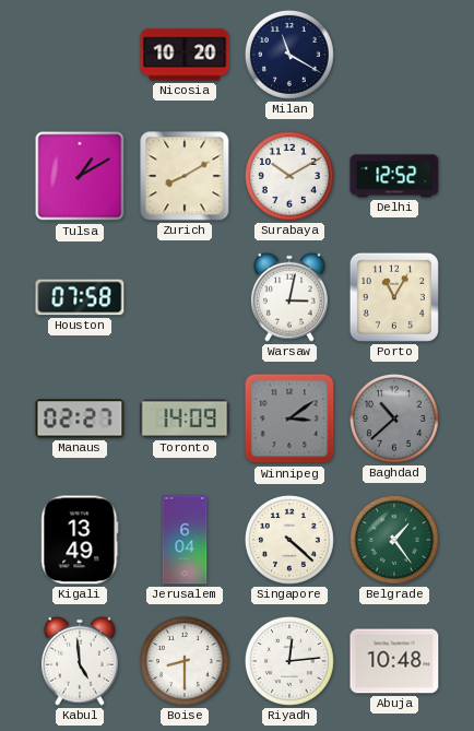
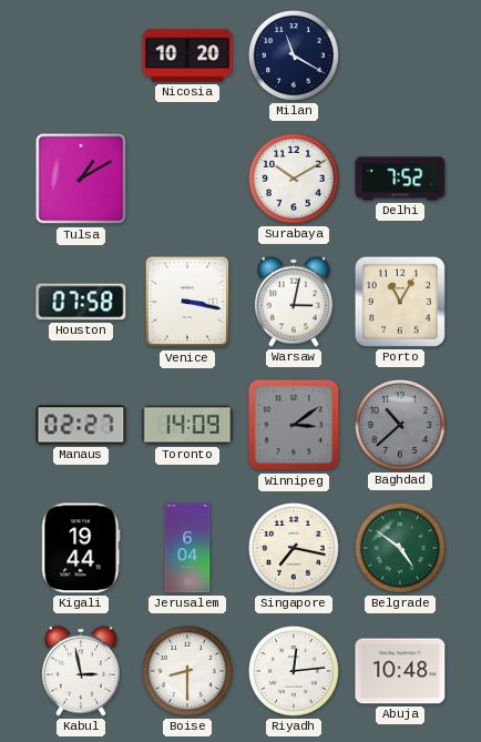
Zurich: 8:10 -> none
Delhi: 12:52 -> 7:52
Venice: none -> 3:17
Kigali: 13:49 -> 19:44
Singapore: 4:22 -> 7:17
Belgrade: 1:24 -> 4:51
Kabul: 4:59 -> 2:58
